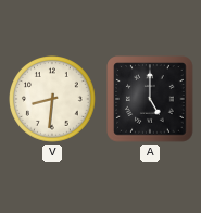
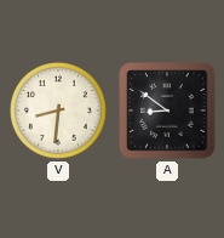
A: 5:00 -> 8:51
